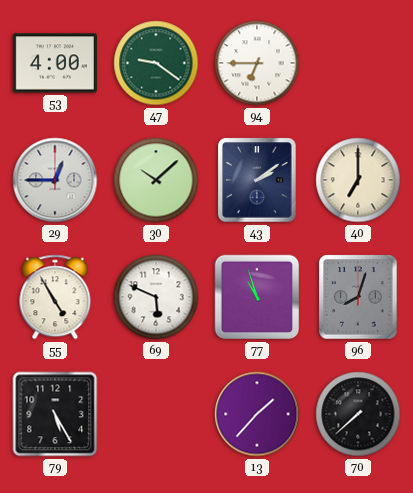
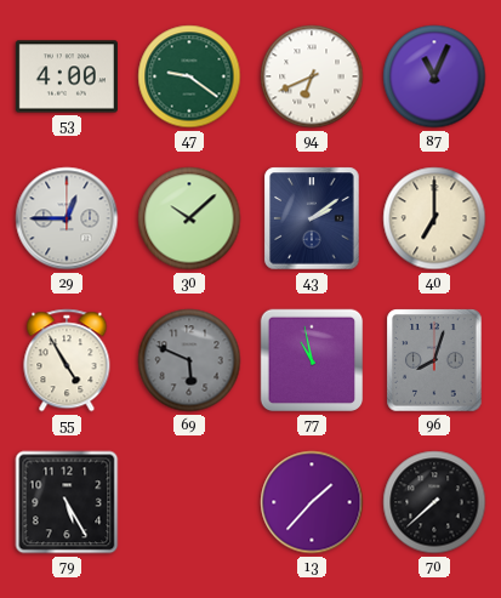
94: 6:45 -> 6:41
87: none -> 11:04
69 dial: white -> grey
77: 10:57 -> 10:58
